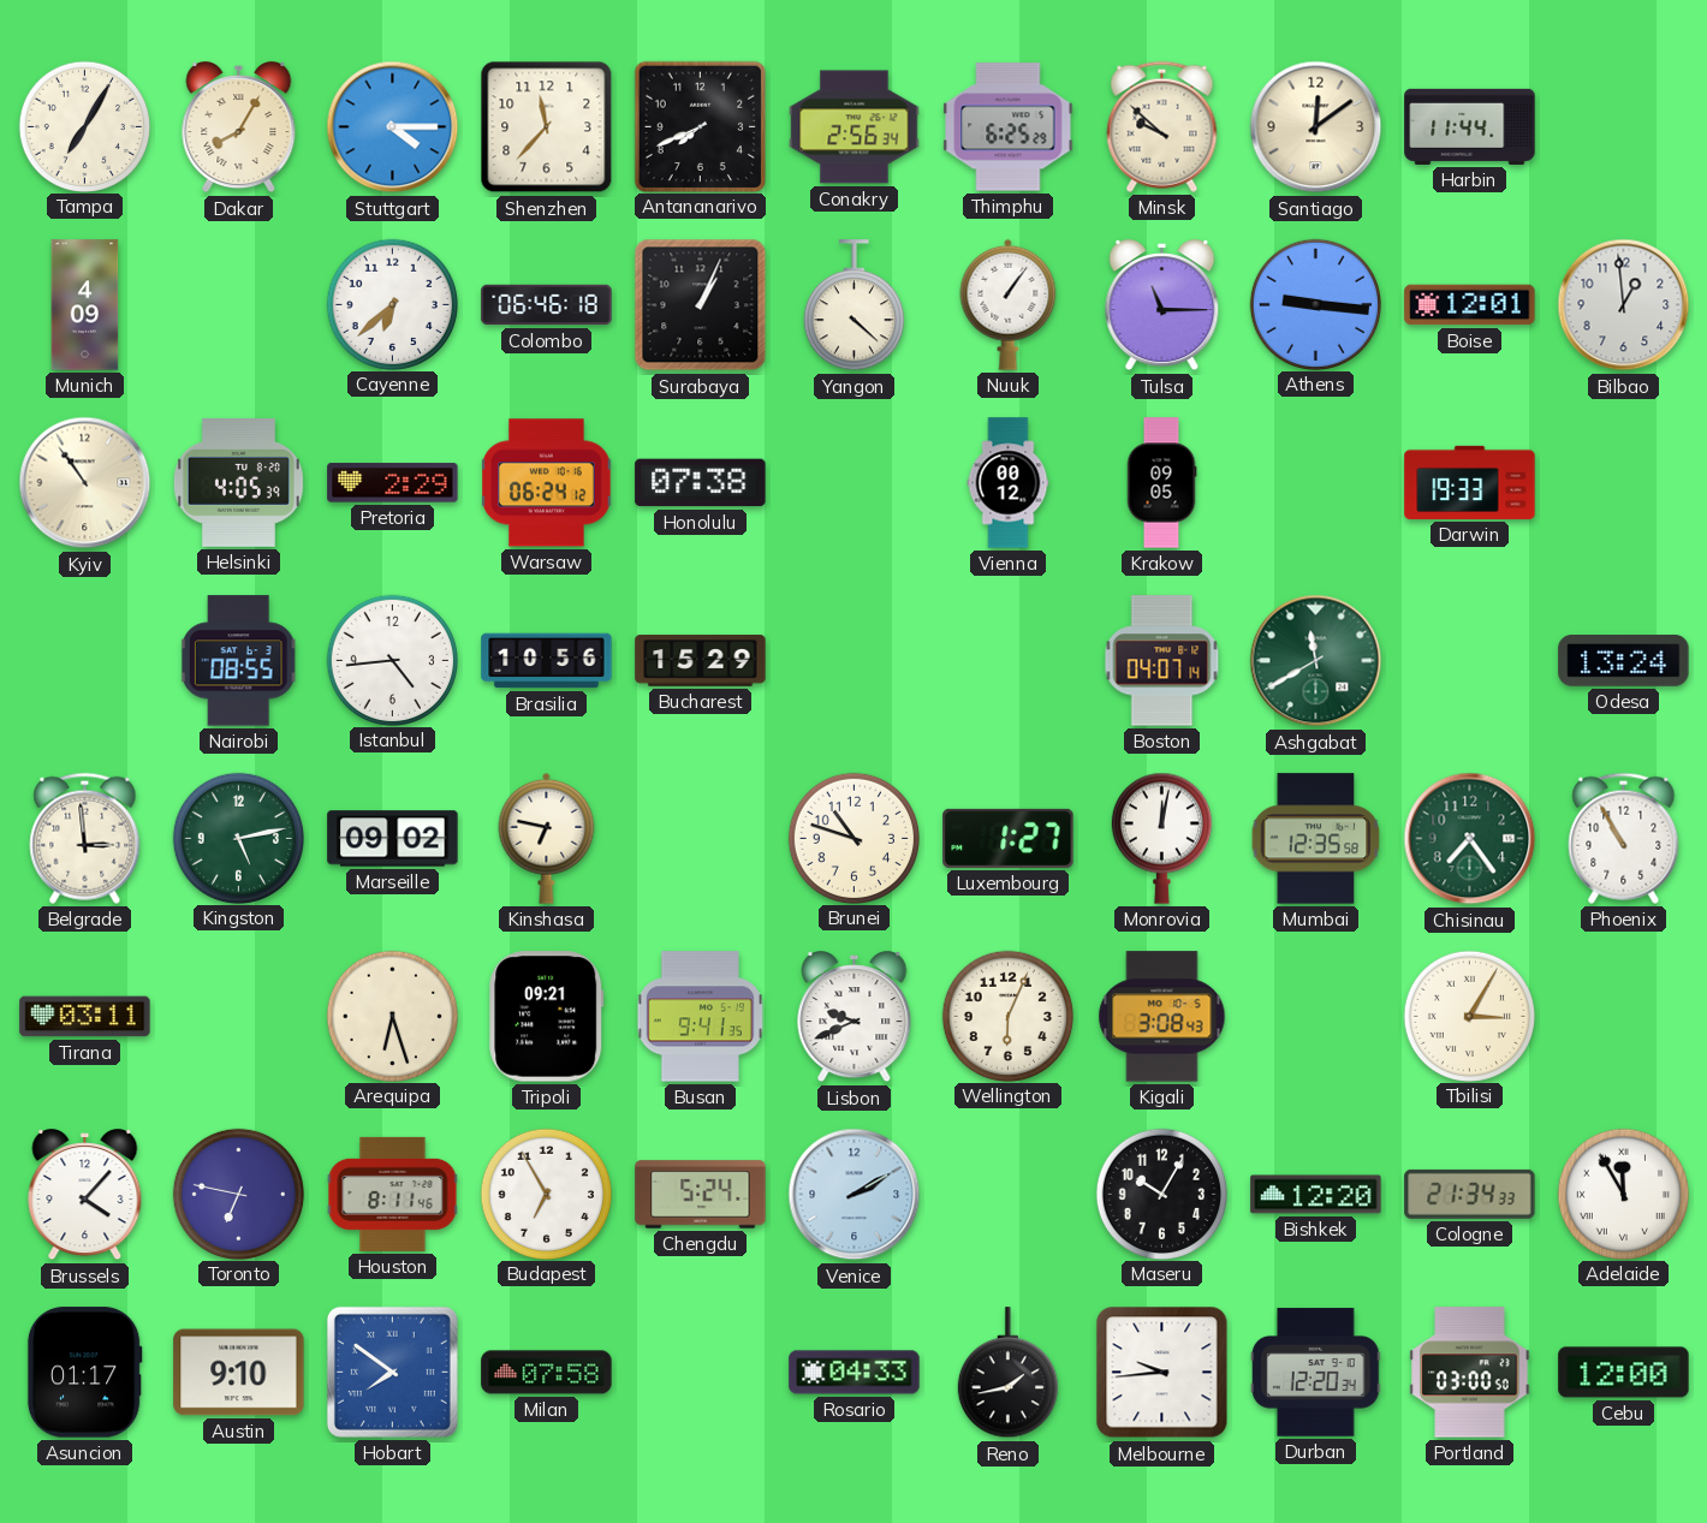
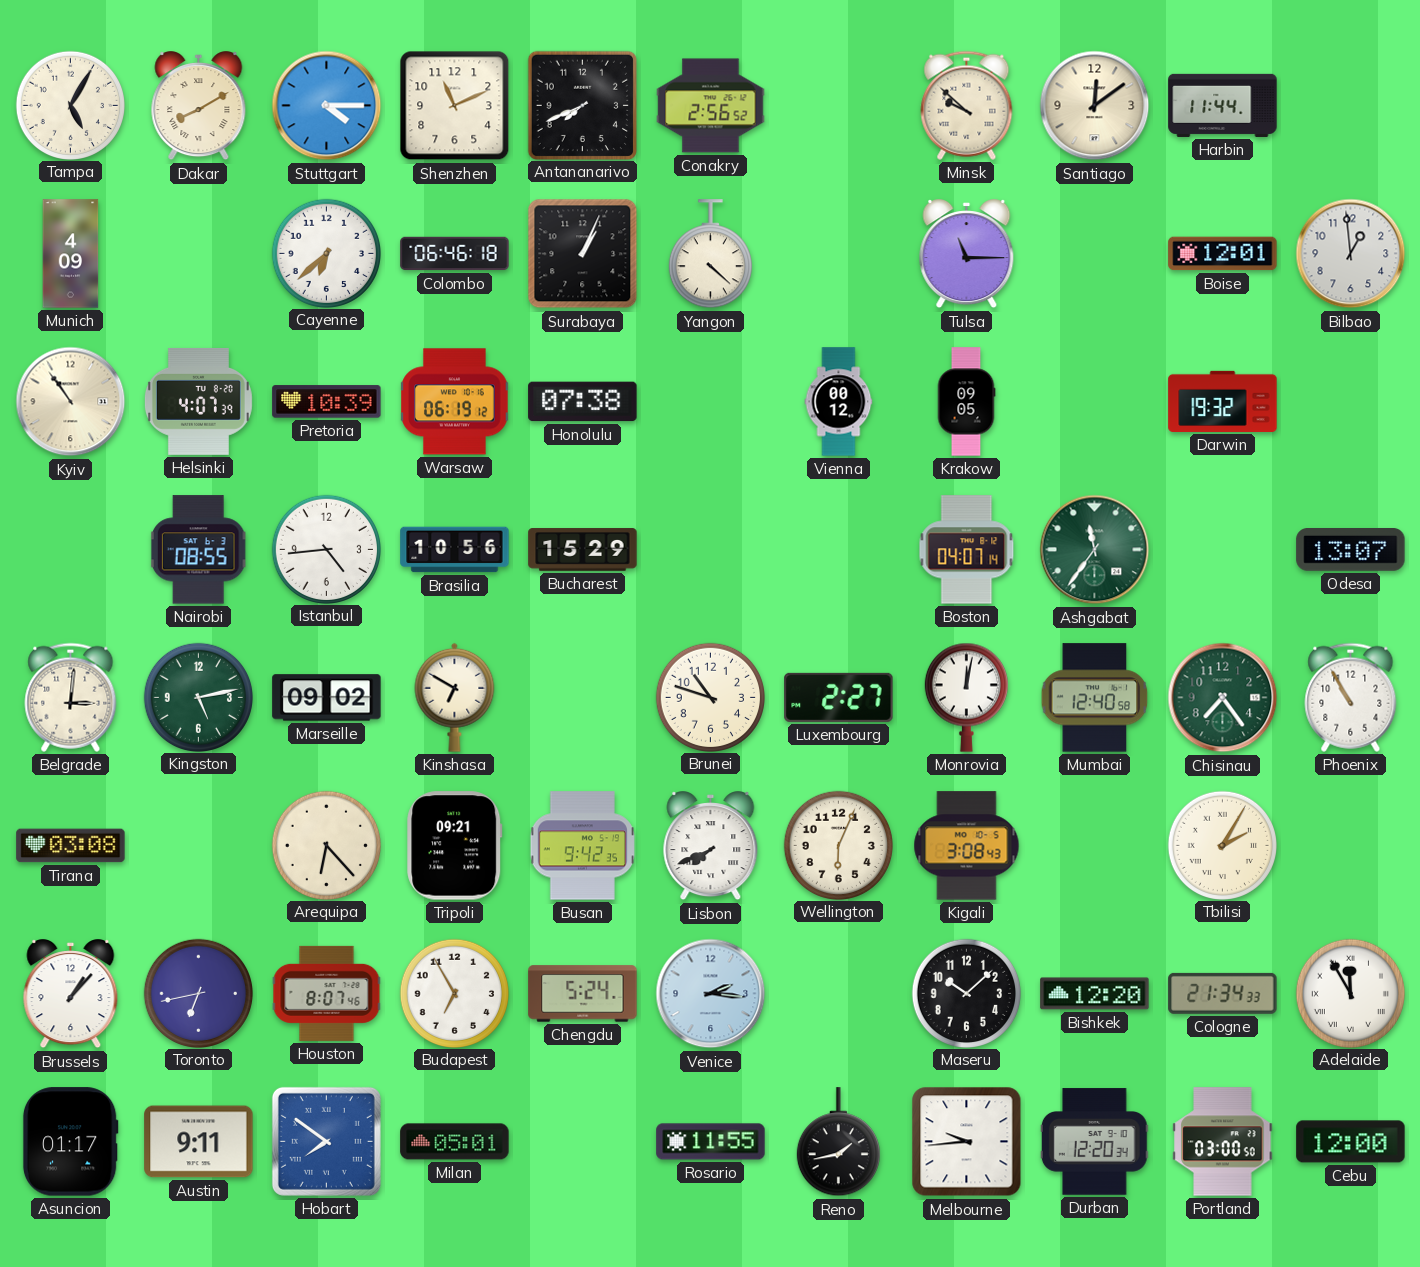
Tampa: 7:05 -> 5:05
Dakar: 8:05 -> 8:10
Shenzhen: 11:37 -> 11:11
Conakry: 2:56:34 -> 2:56:52
Thimphu: 6:25 -> none
Nuuk: 1:06 -> none
Athens: 9:16 -> none
Helsinki: 4:05 -> 4:07
Pretoria: 2:29 -> 10:39
Warsaw: 06:24 -> 06:19
Darwin: 19:33 -> 19:32
Ashgabat: 11:40 -> 11:36
Odesa: 13:24 -> 13:07
Belgrade: 2:59 -> 3:01
Kinshasa: 6:47 -> 6:50
Luxembourg: 1:27 -> 2:27
Mumbai: 12:35 -> 12:40
Tirana: 03:11 -> 03:08
Arequipa: 6:27 -> 6:23
Busan: 9:41 -> 9:42
Lisbon: 9:41 -> 7:41
Tbilisi: 3:05 -> 2:05
Brussels: 4:07 -> 1:07
Toronto: 6:47 -> 6:43
Houston: 8:11 -> 8:07
Venice: 2:10 -> 2:16
Maseru: 10:05 -> 10:08
Austin: 9:10 -> 9:11
Milan: 07:58 -> 05:01
Rosario: 04:33 -> 11:55
